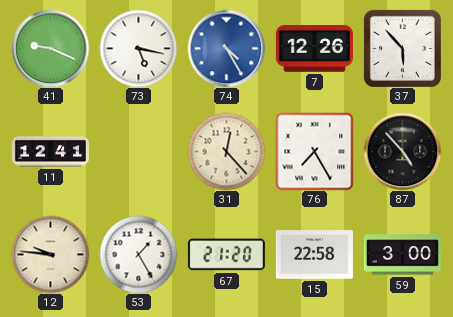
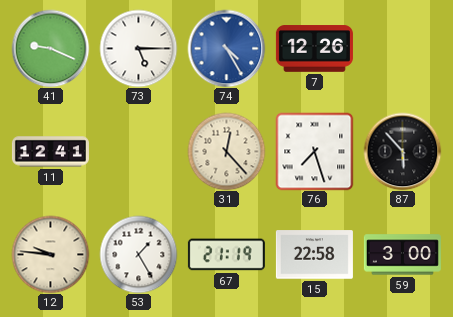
73: 5:17 -> 5:15
37: 5:53 -> none
76: 7:25 -> 7:27
87: 4:53 -> 5:53
67: 21:20 -> 21:19
